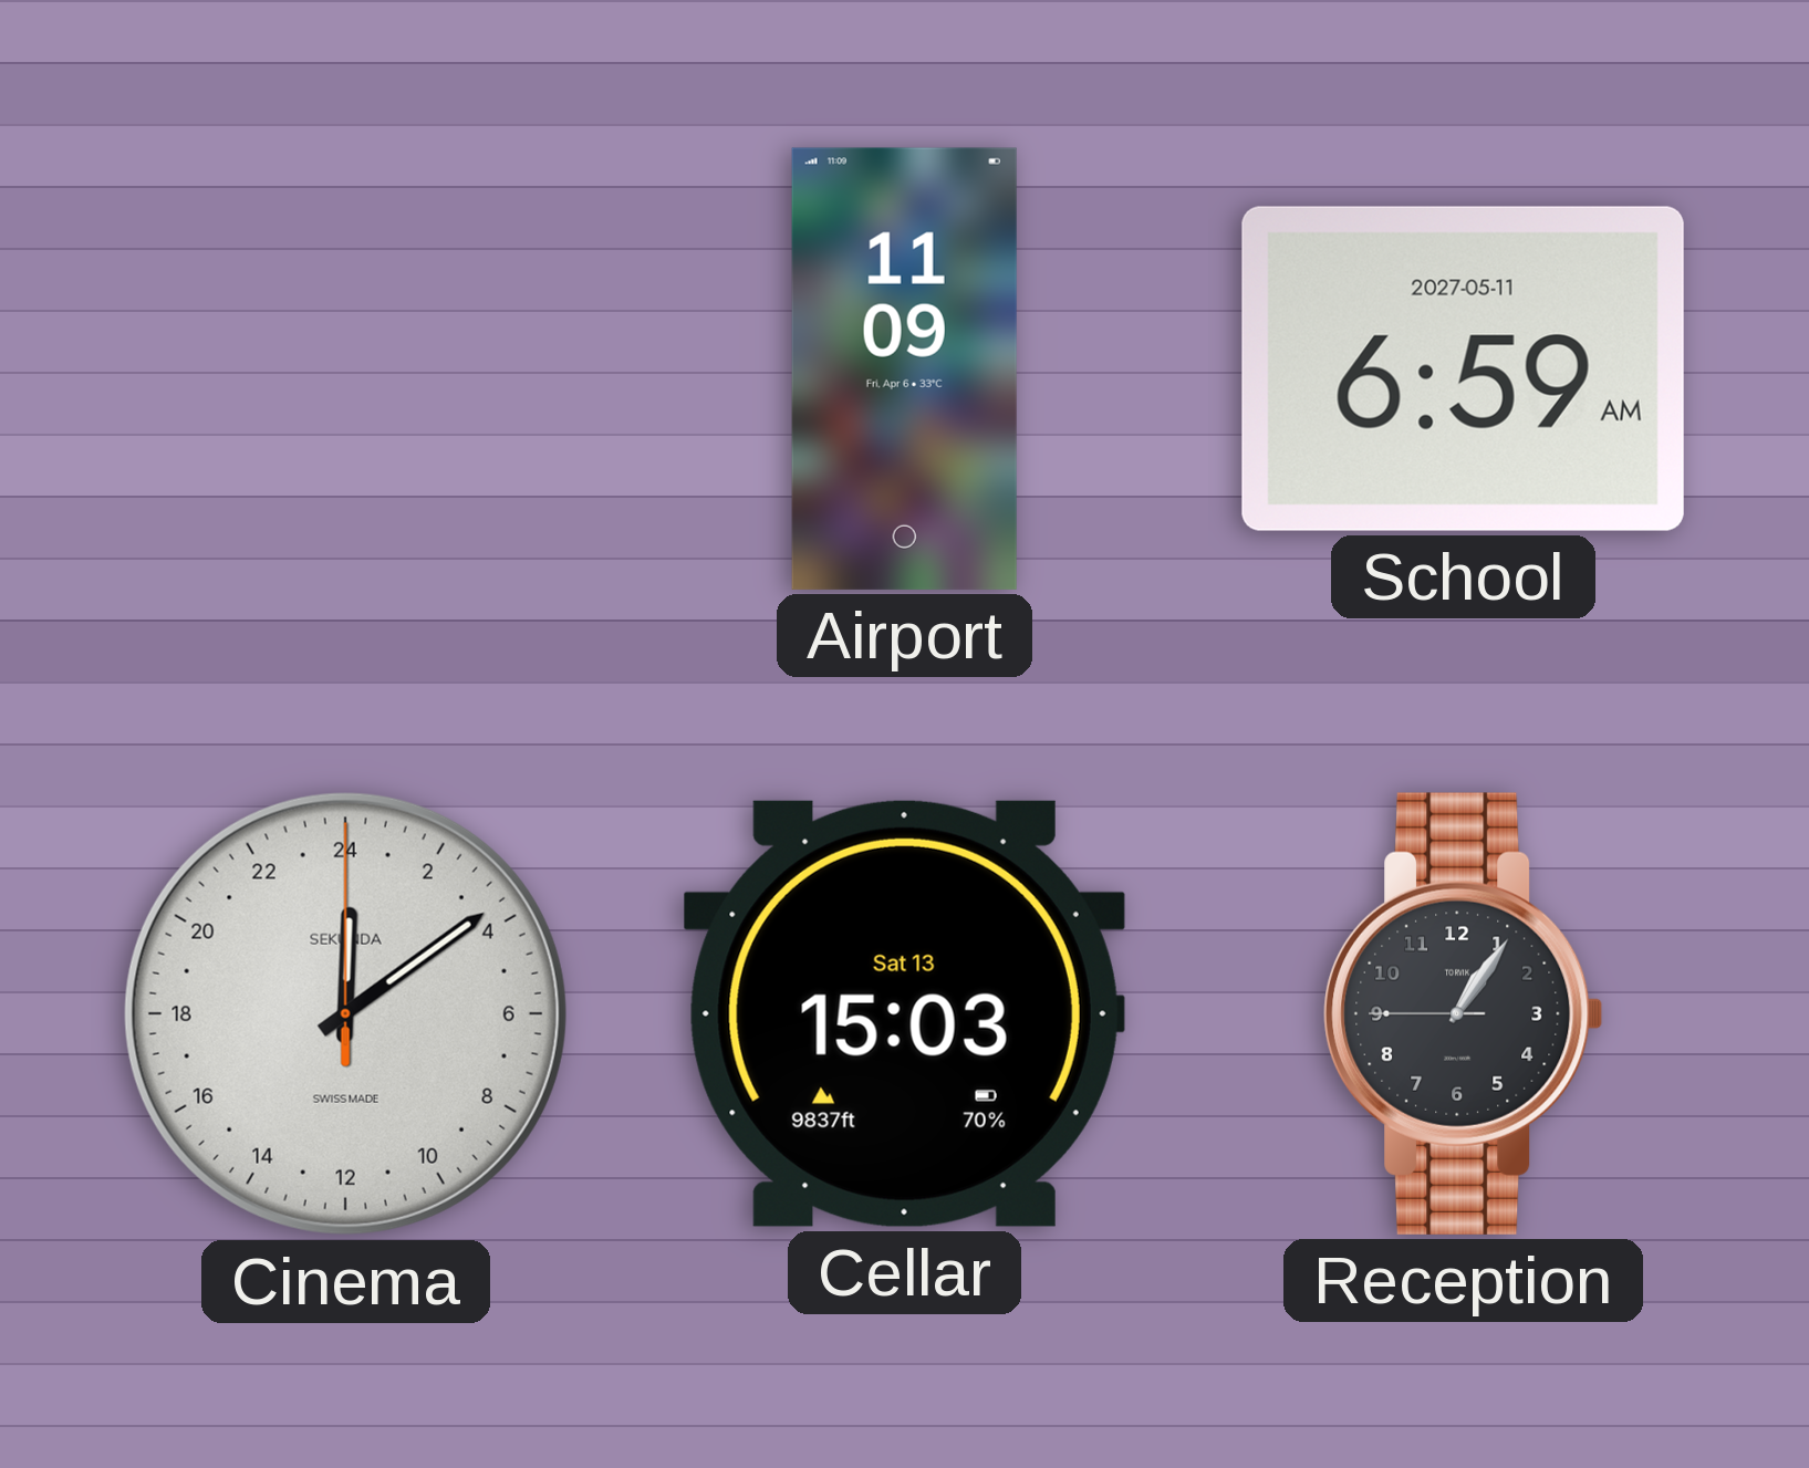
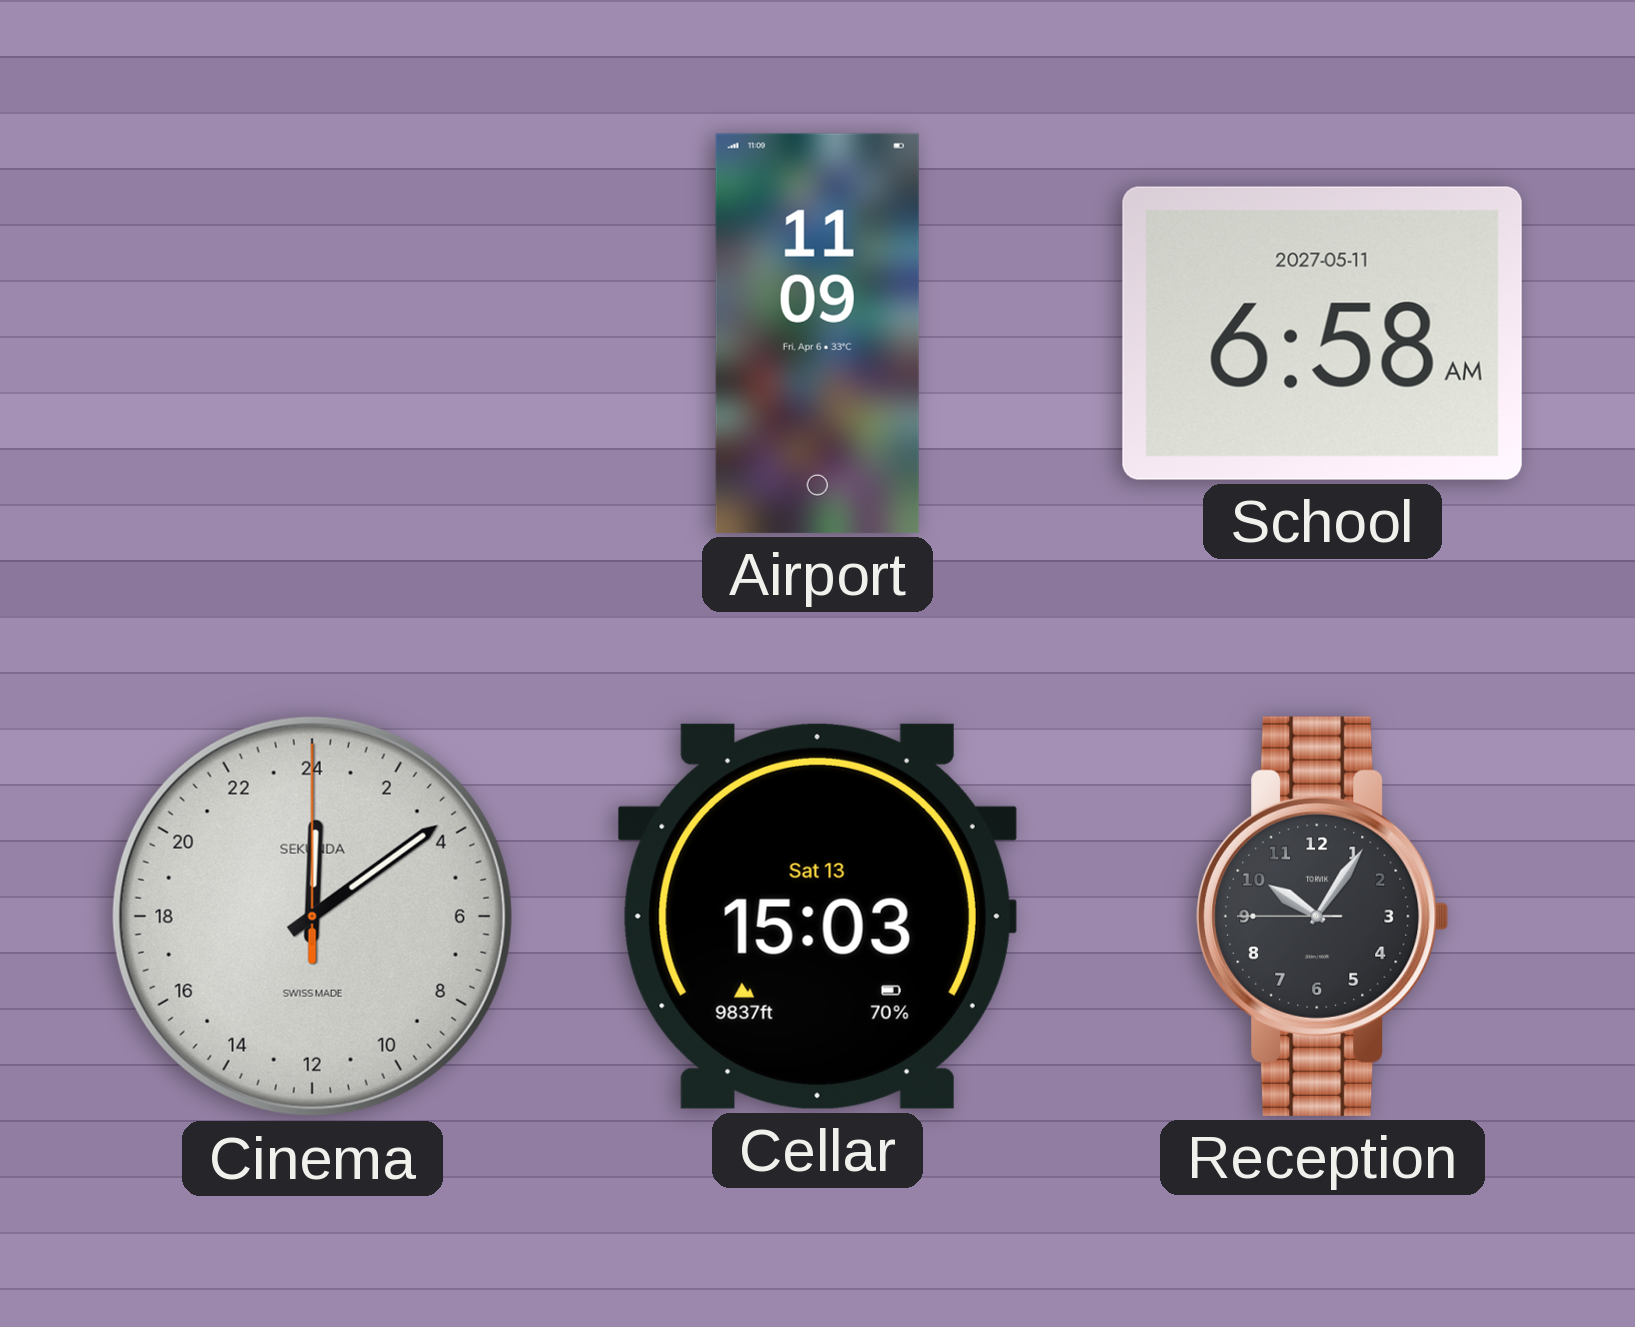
School: 6:59 -> 6:58
Reception: 1:05 -> 10:05
